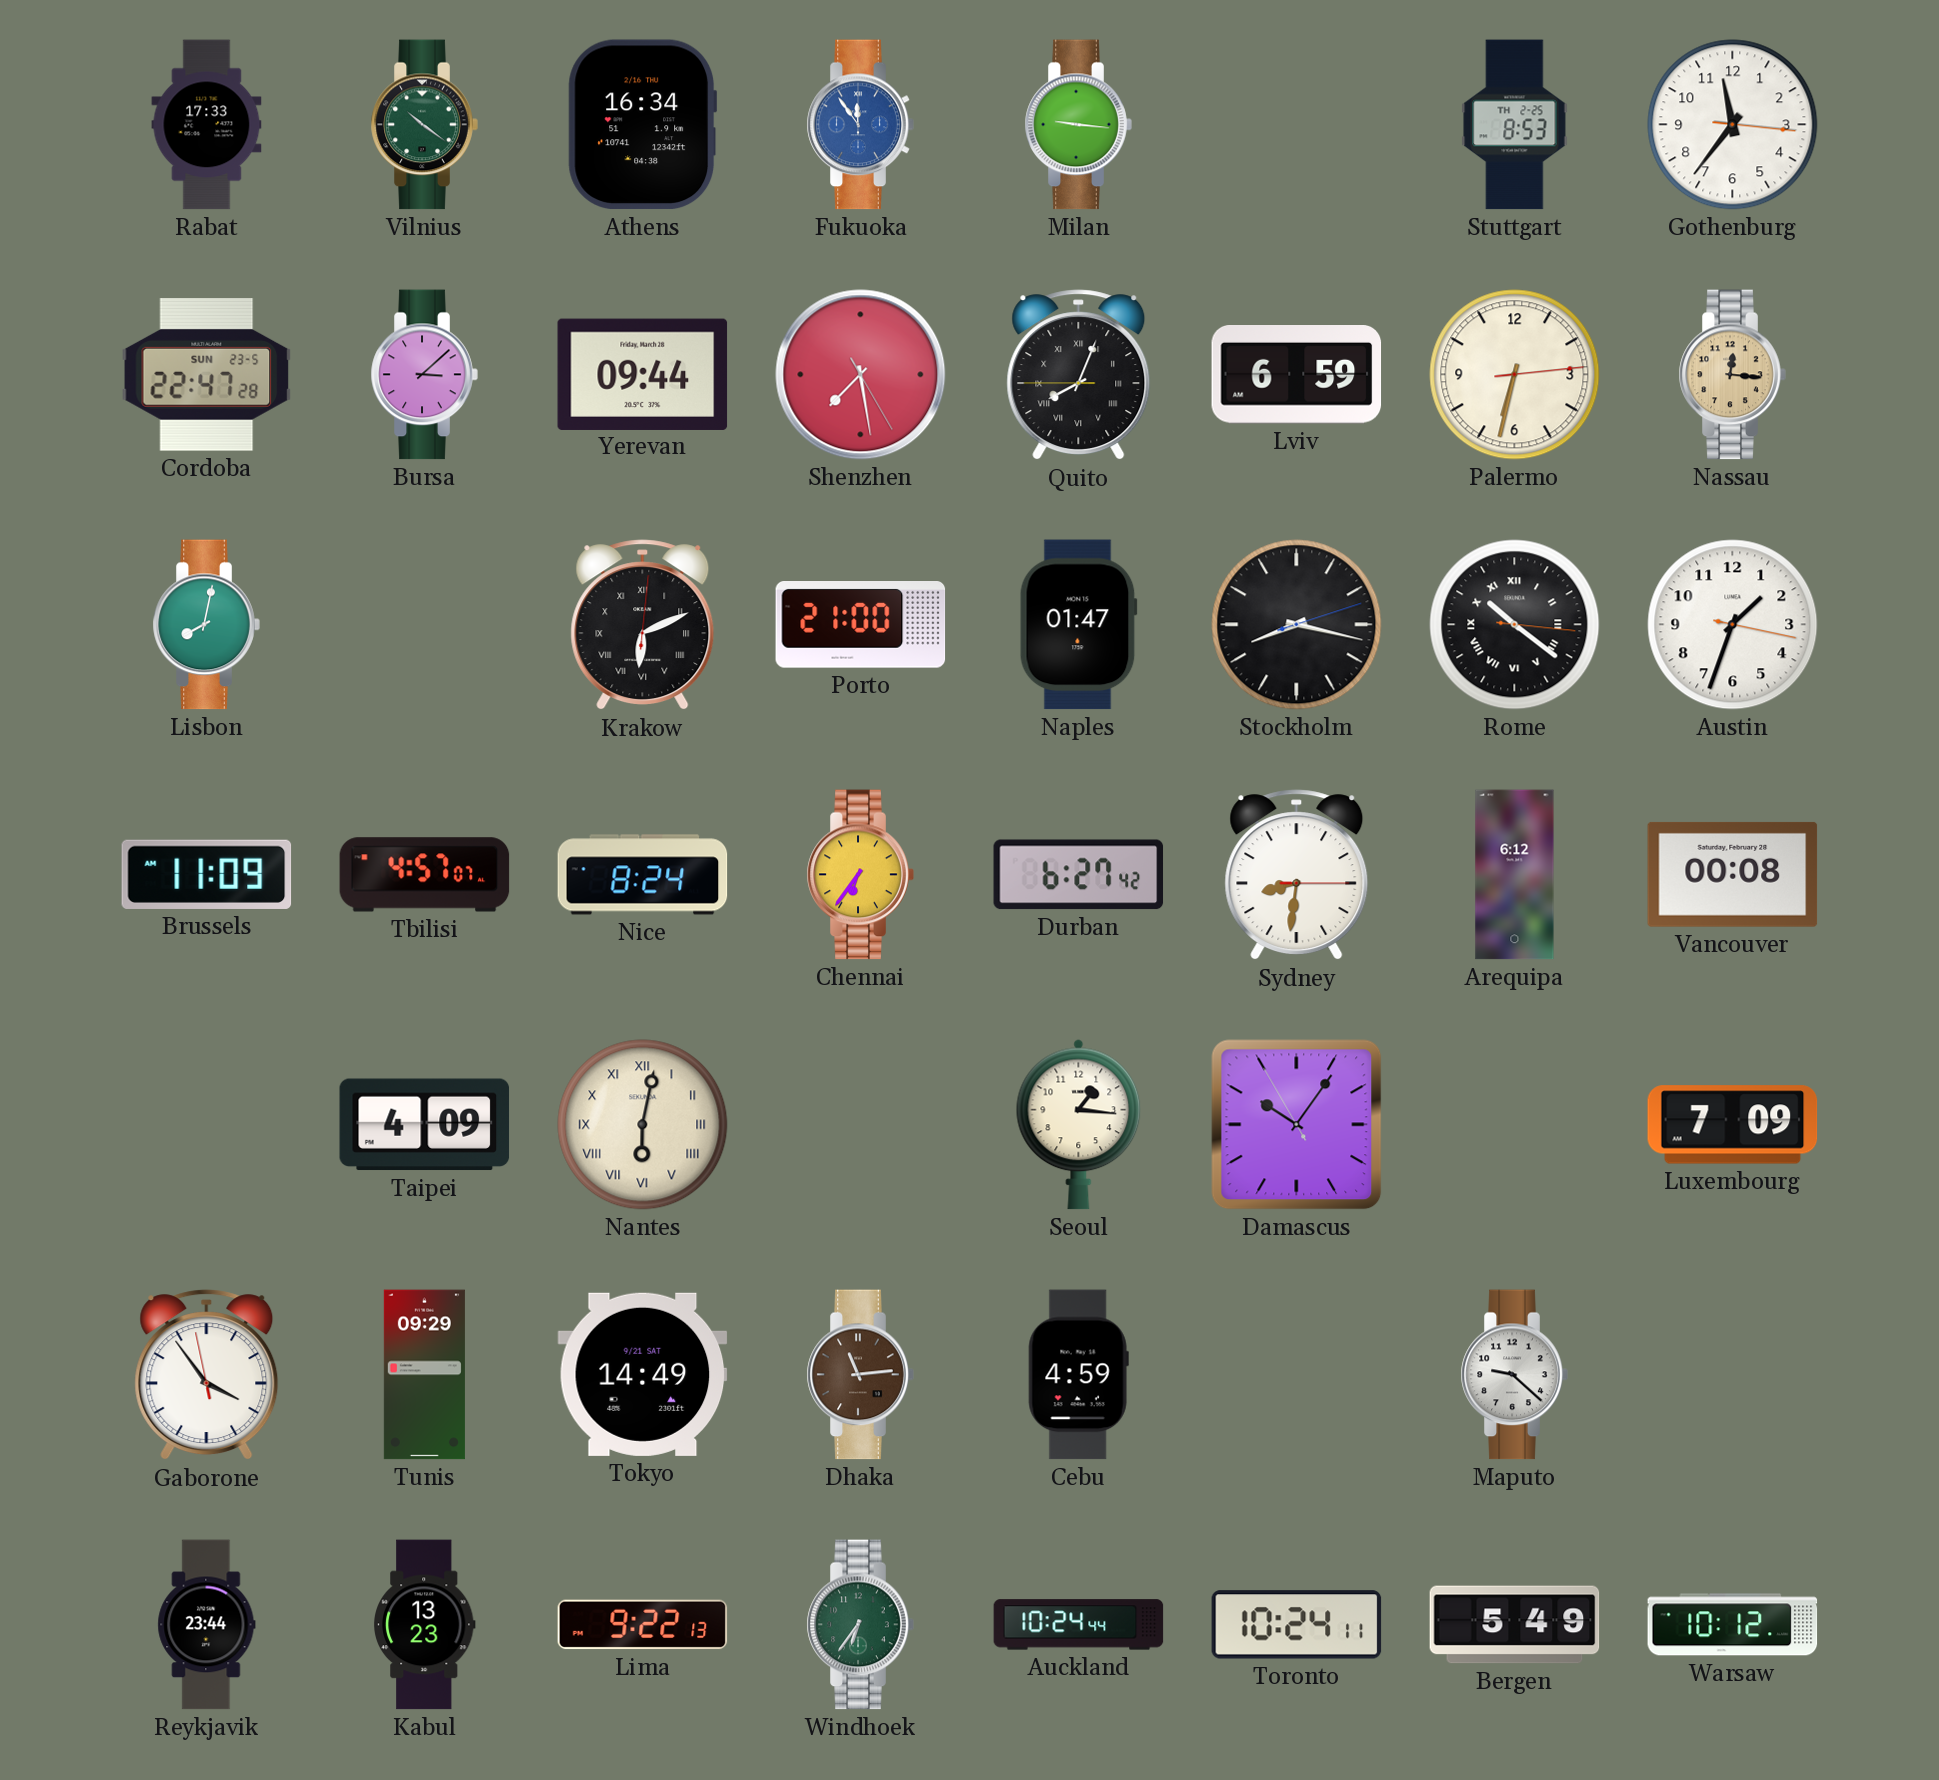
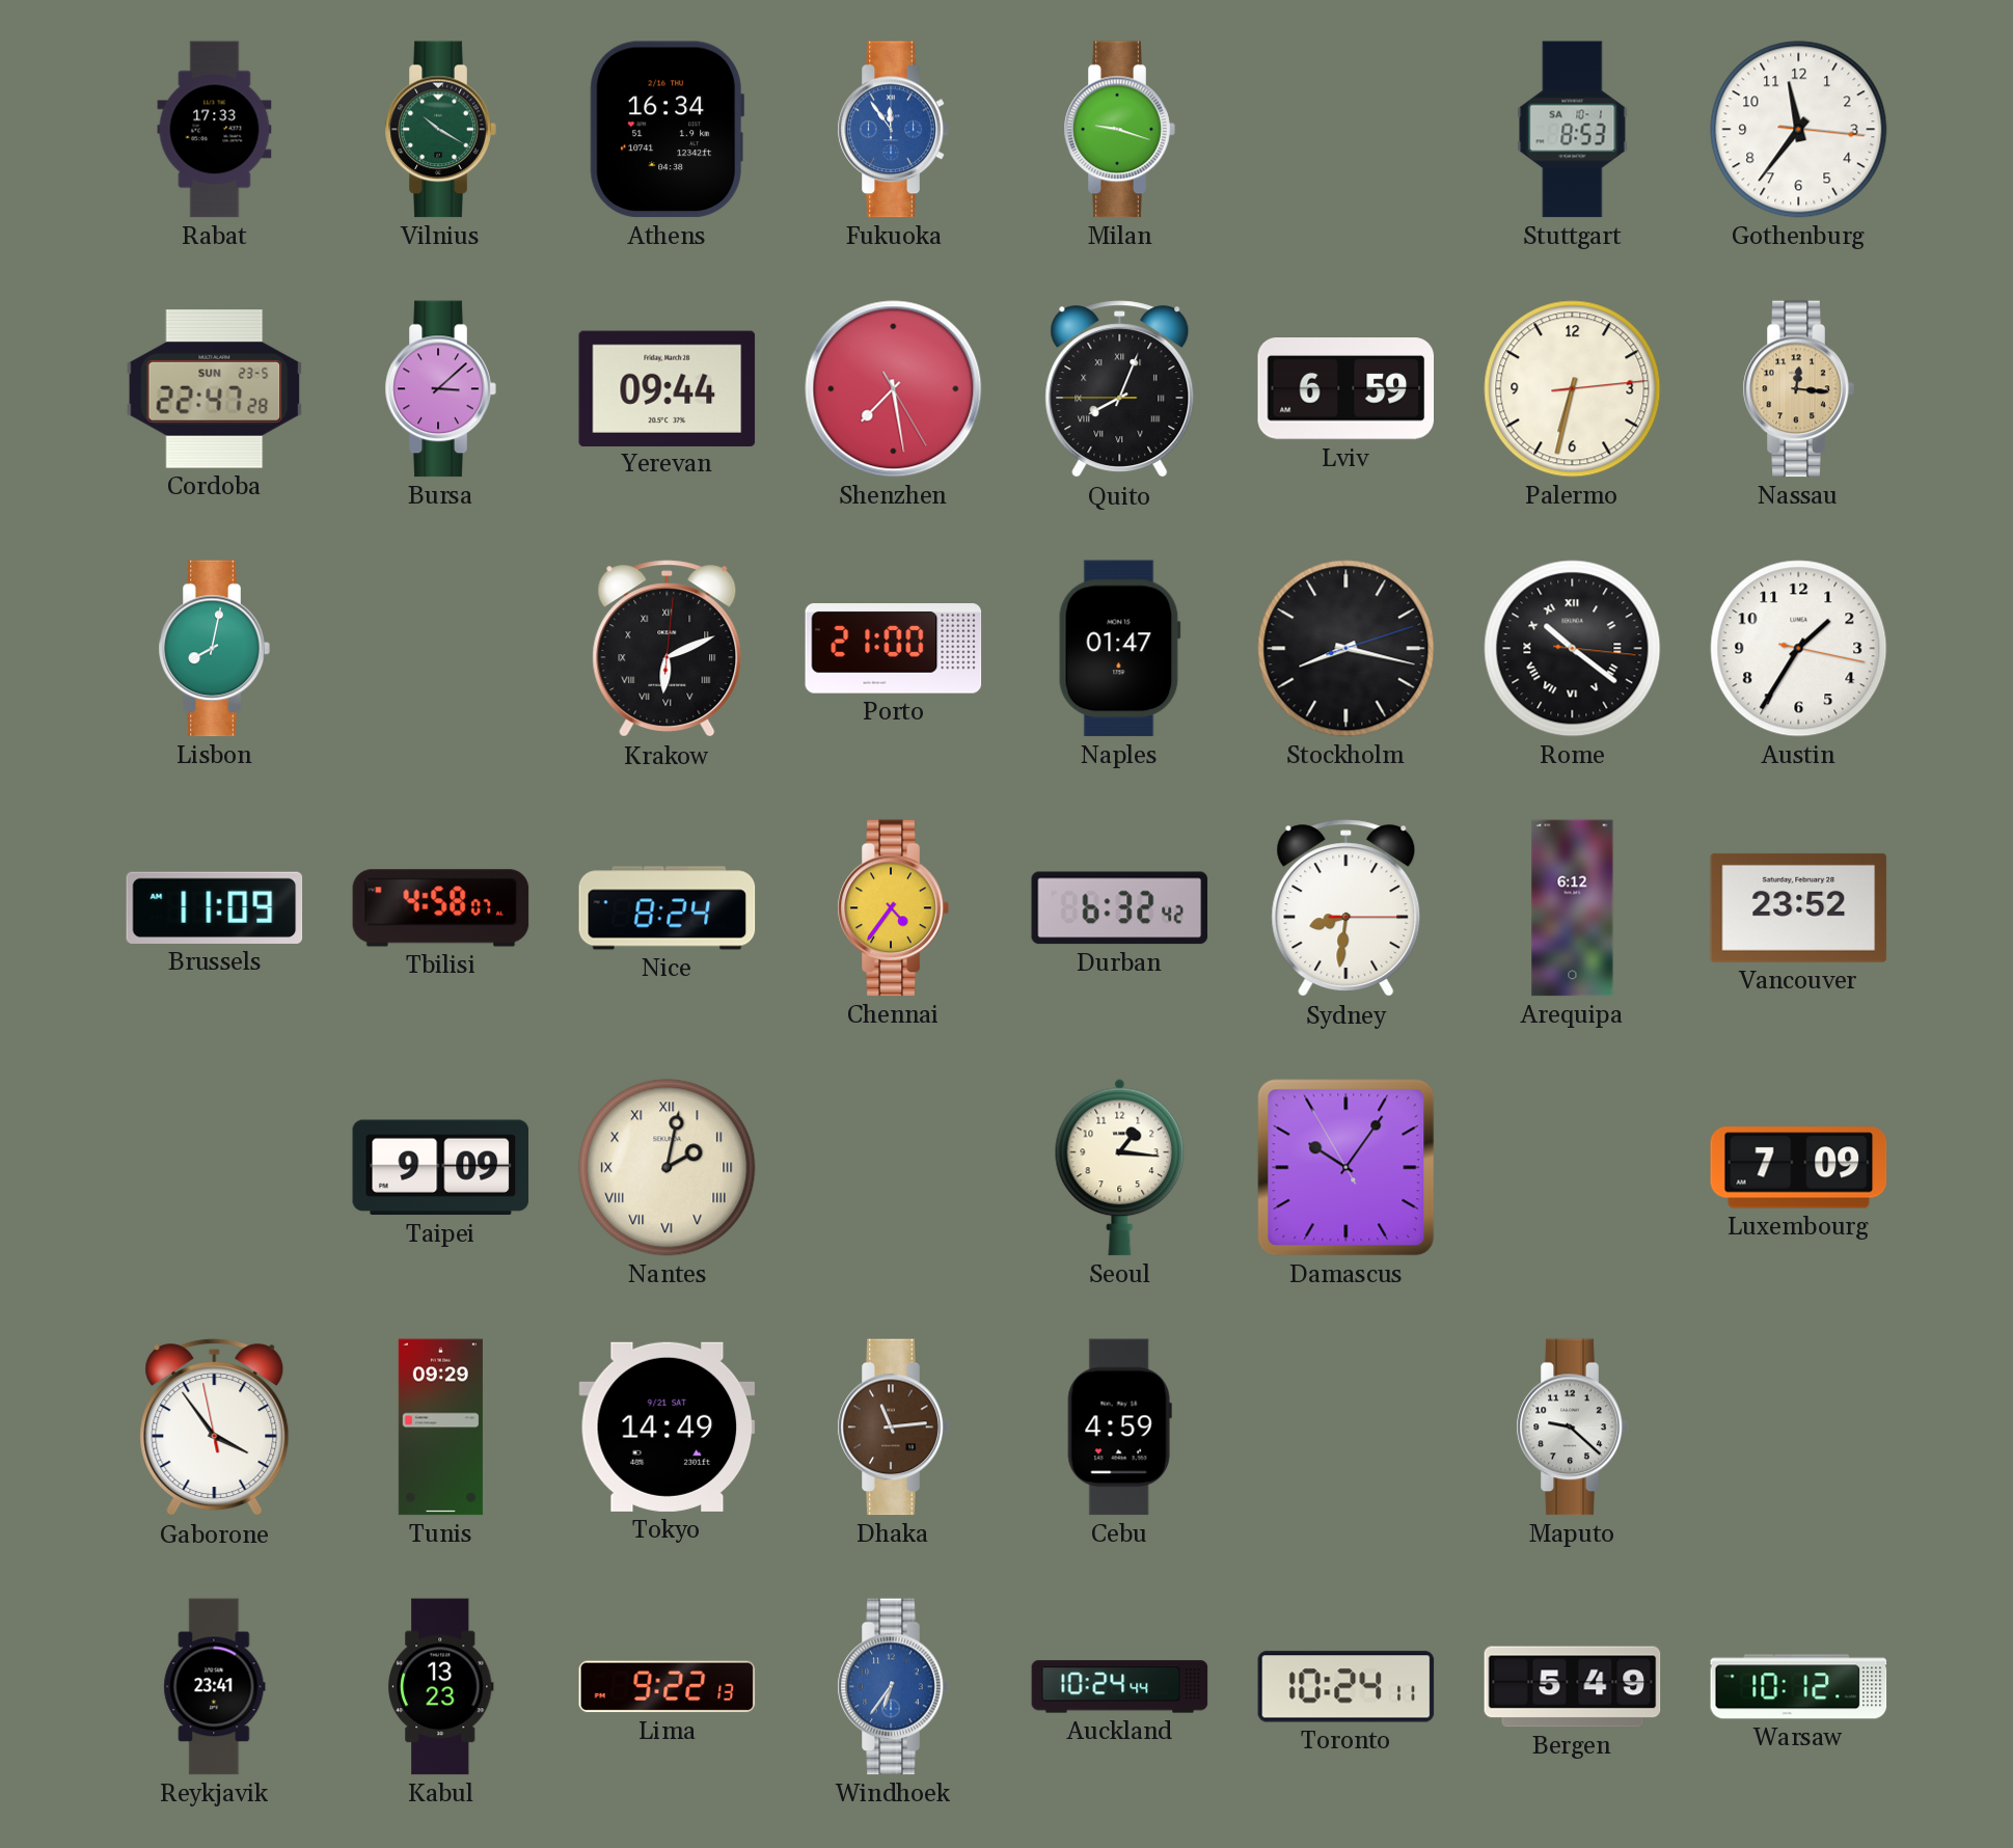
Vilnius: 10:21 -> 10:20
Milan: 9:16 -> 9:18
Stuttgart date: TH 2-25 -> SA 10-1
Austin: 1:33 -> 1:35
Tbilisi: 4:57 -> 4:58
Chennai: 6:36 -> 4:36
Durban: 6:27 -> 6:32
Vancouver: 00:08 -> 23:52
Taipei: 4:09 -> 9:09
Nantes: 6:02 -> 2:02
Reykjavik: 23:44 -> 23:41
Windhoek dial: green -> blue
